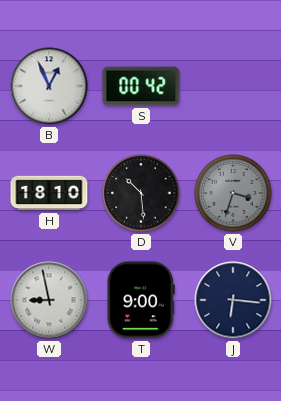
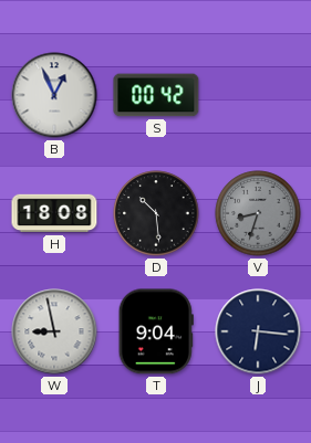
H: 18:10 -> 18:08
V: 3:33 -> 8:33
T: 9:00 -> 9:04
